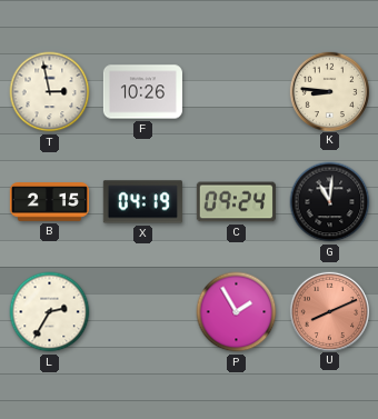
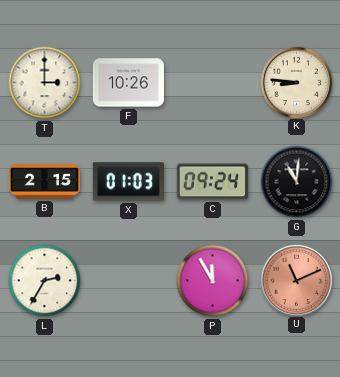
T: 2:58 -> 3:00
X: 04:19 -> 01:03
P: 1:55 -> 11:55
U: 8:11 -> 11:11
